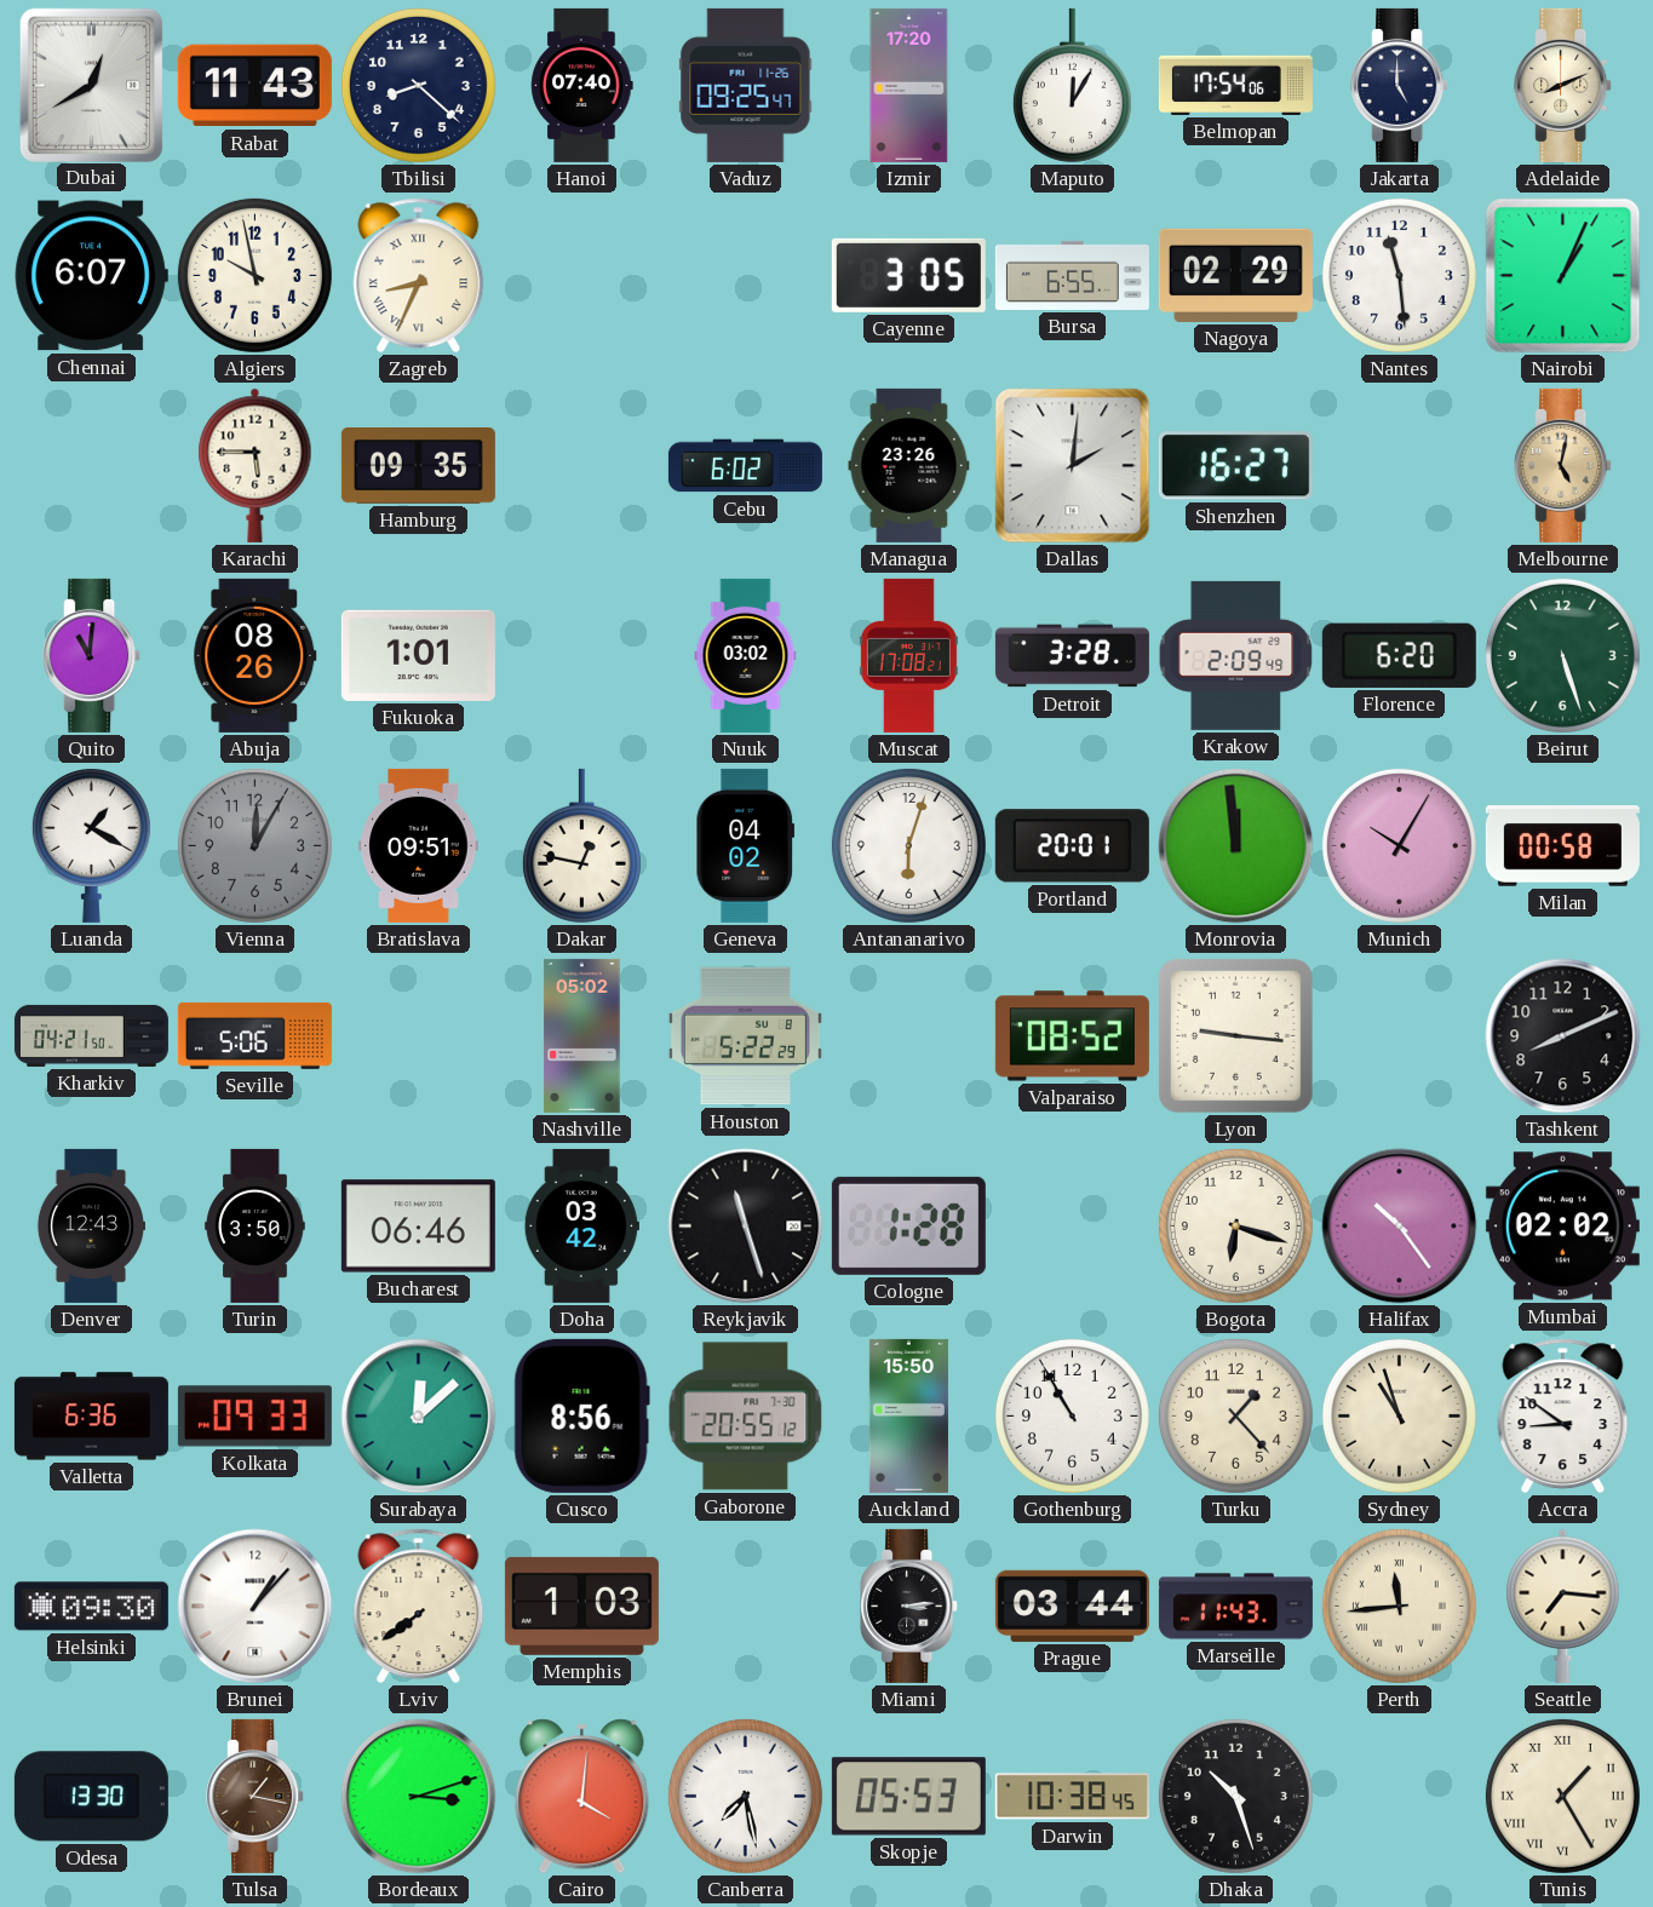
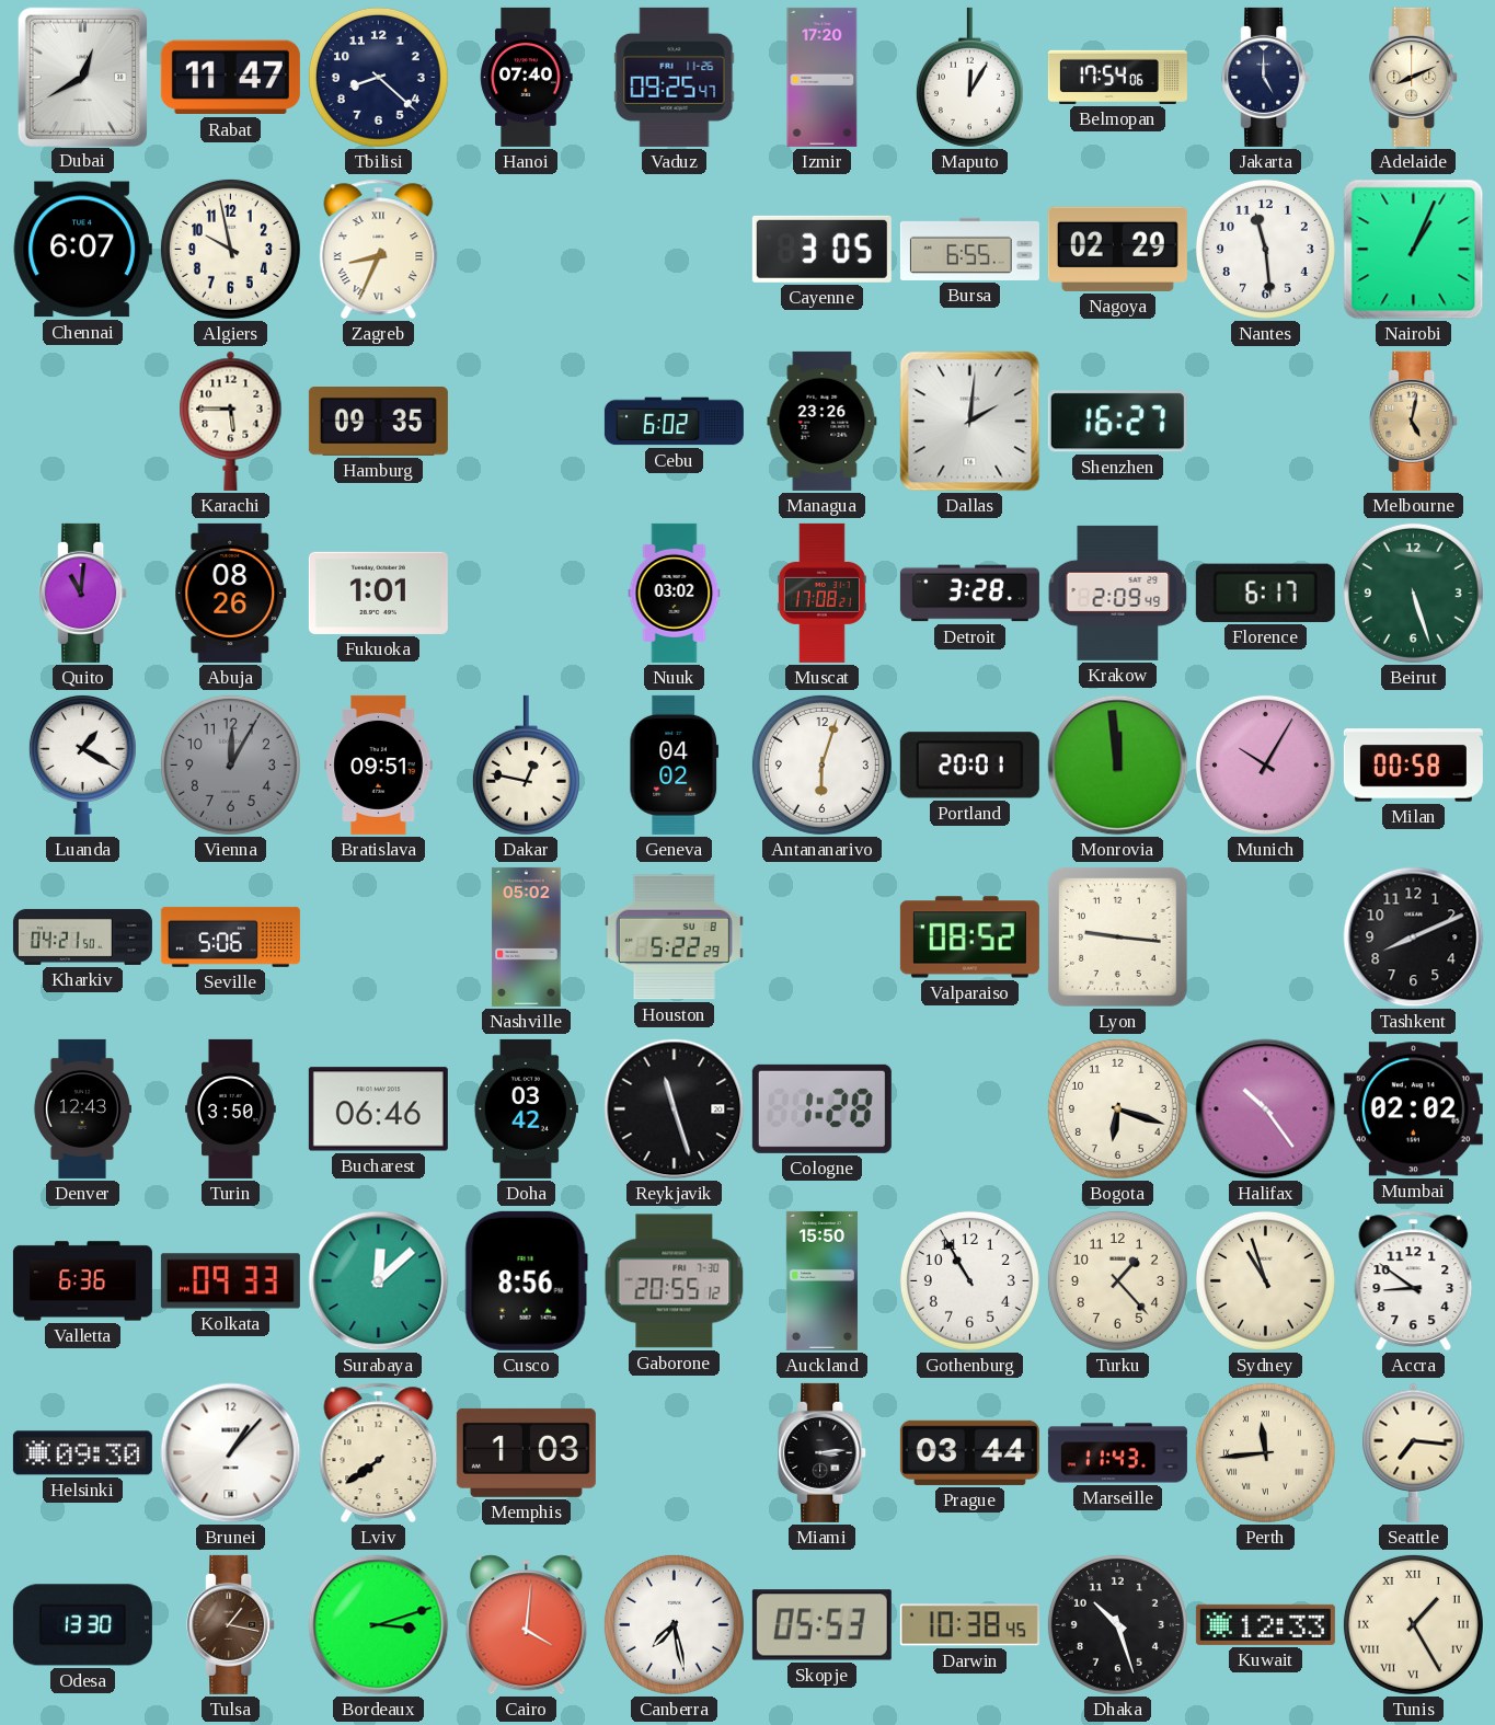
Rabat: 11:43 -> 11:47
Florence: 6:20 -> 6:17
Kuwait: none -> 12:33
